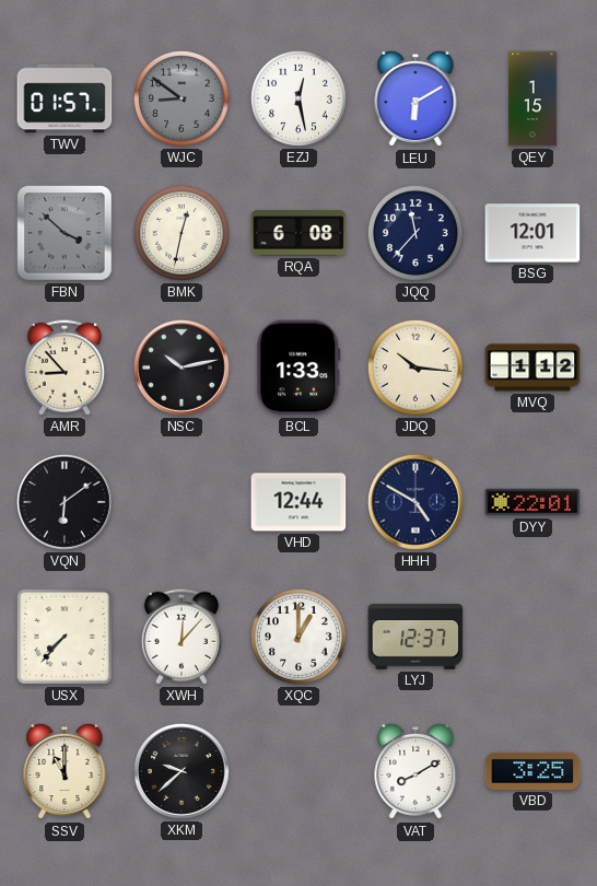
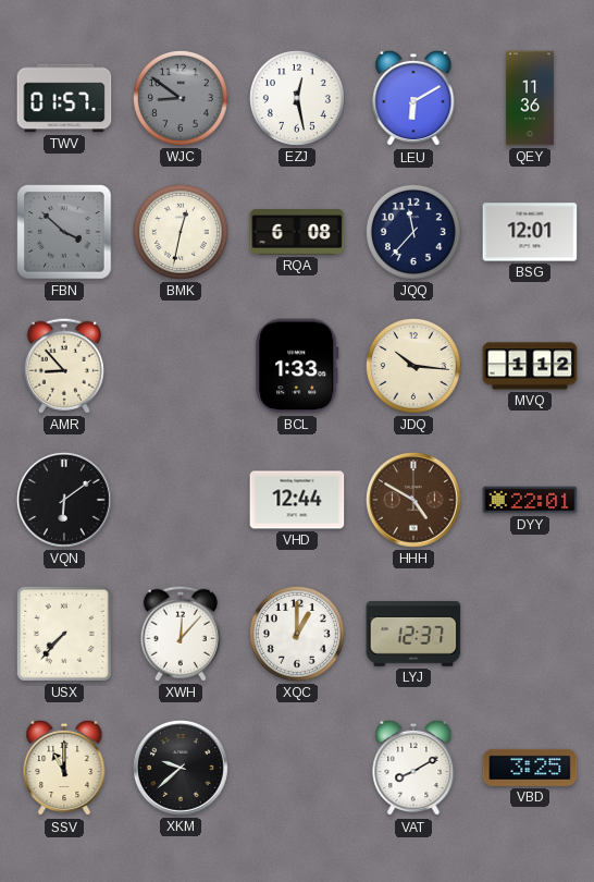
QEY: 1:15 -> 11:36
NSC: 10:13 -> none
HHH dial: navy -> brown
